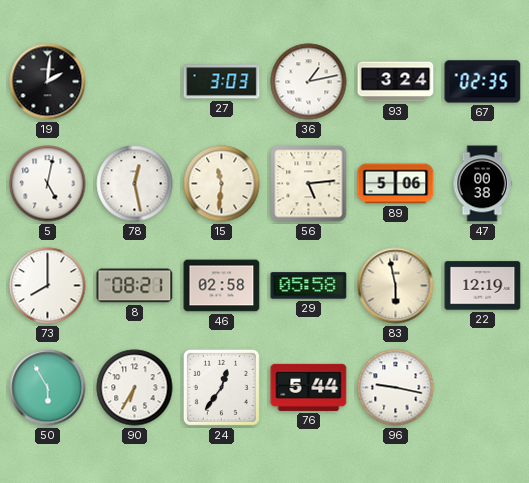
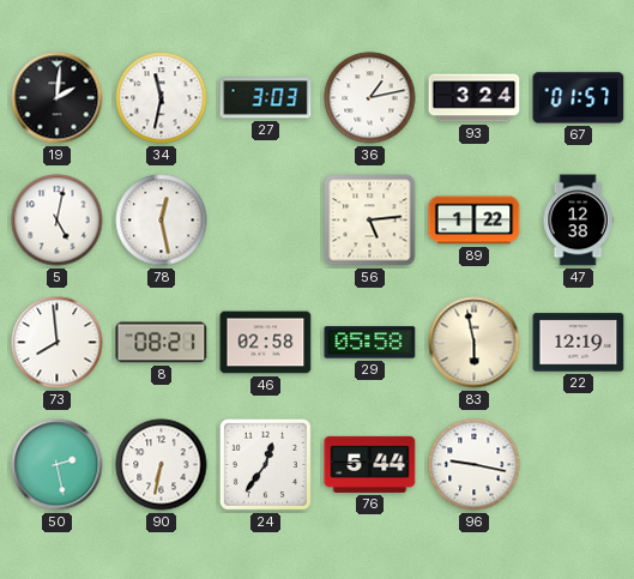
34: none -> 11:32
67: 02:35 -> 01:57
15: 11:31 -> none
89: 5:06 -> 1:22
47: 00:38 -> 12:38
73: 8:00 -> 7:59
50: 5:55 -> 2:28
90: 6:35 -> 6:32
